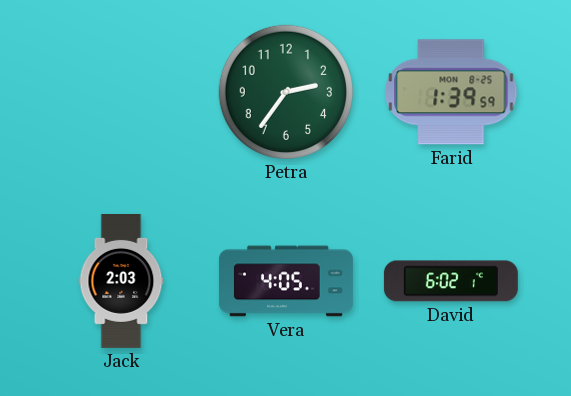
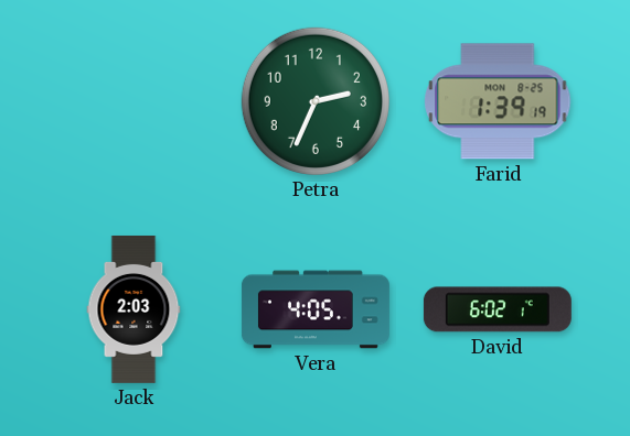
Petra: 2:36 -> 2:34
Farid: 1:39:59 -> 1:39:19
